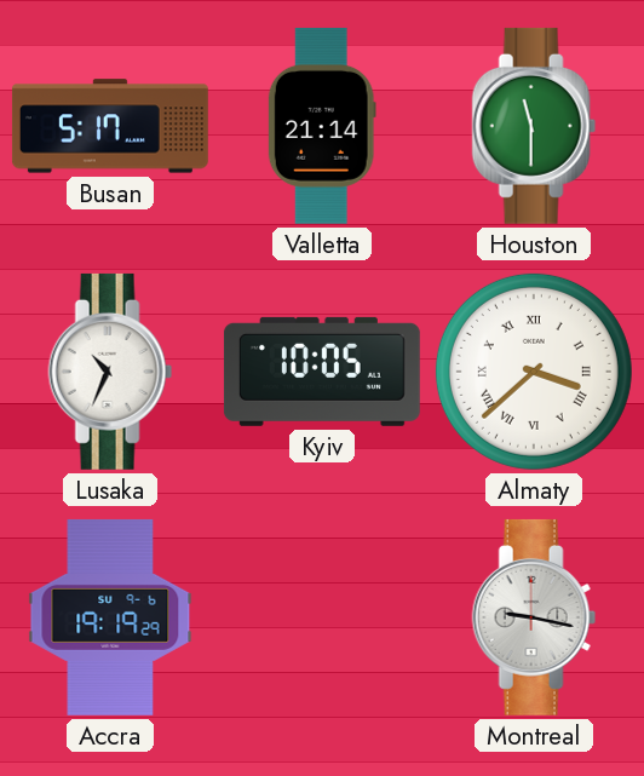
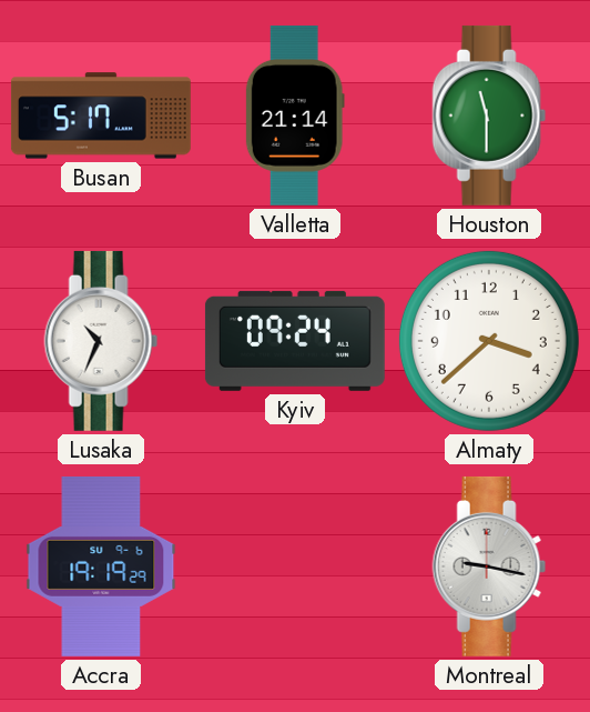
Kyiv: 10:05 -> 09:24
Almaty numerals: Roman -> Arabic
